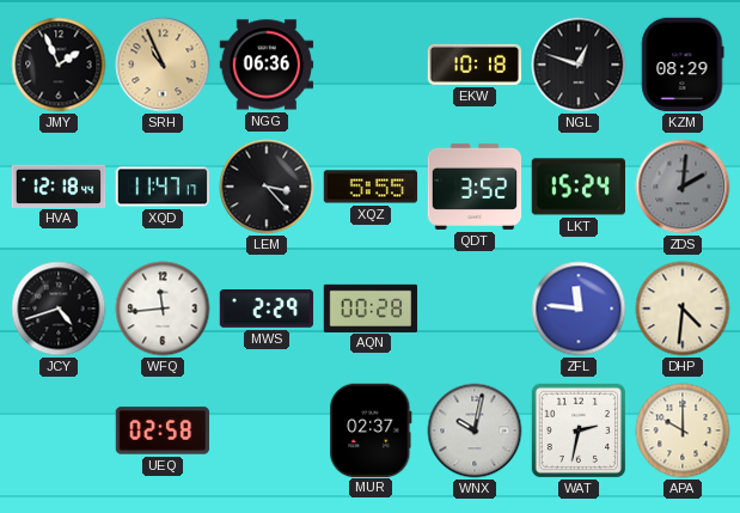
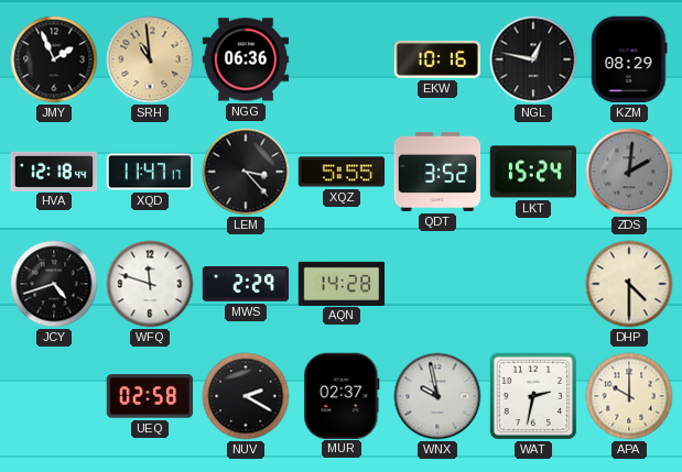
SRH: 10:56 -> 10:59
EKW: 10:18 -> 10:16
NGL: 12:48 -> 12:47
WFQ: 11:44 -> 11:48
AQN: 00:28 -> 14:28
ZFL: 11:46 -> none
DHP: 4:31 -> 4:30
NUV: none -> 2:20
WNX: 10:02 -> 9:58
